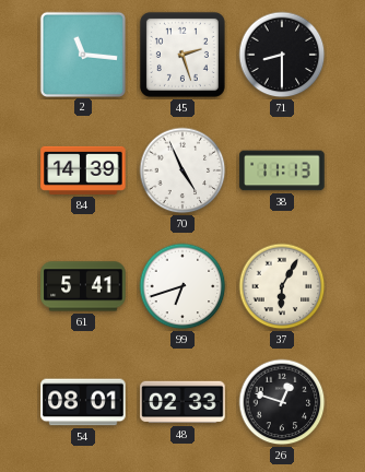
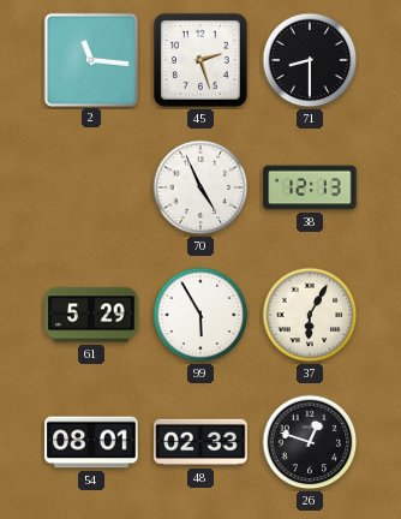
84: 14:39 -> none
38: 11:13 -> 12:13
61: 5:41 -> 5:29
99: 6:42 -> 5:55
